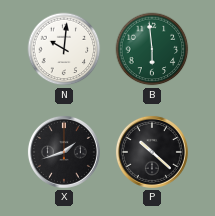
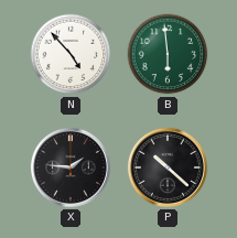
N: 10:01 -> 4:53
X: 1:42 -> 1:46
